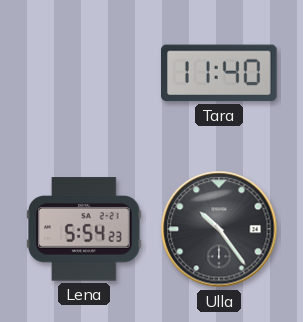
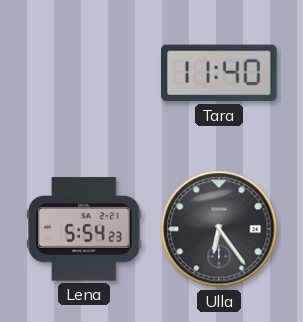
Ulla: 10:24 -> 6:24
